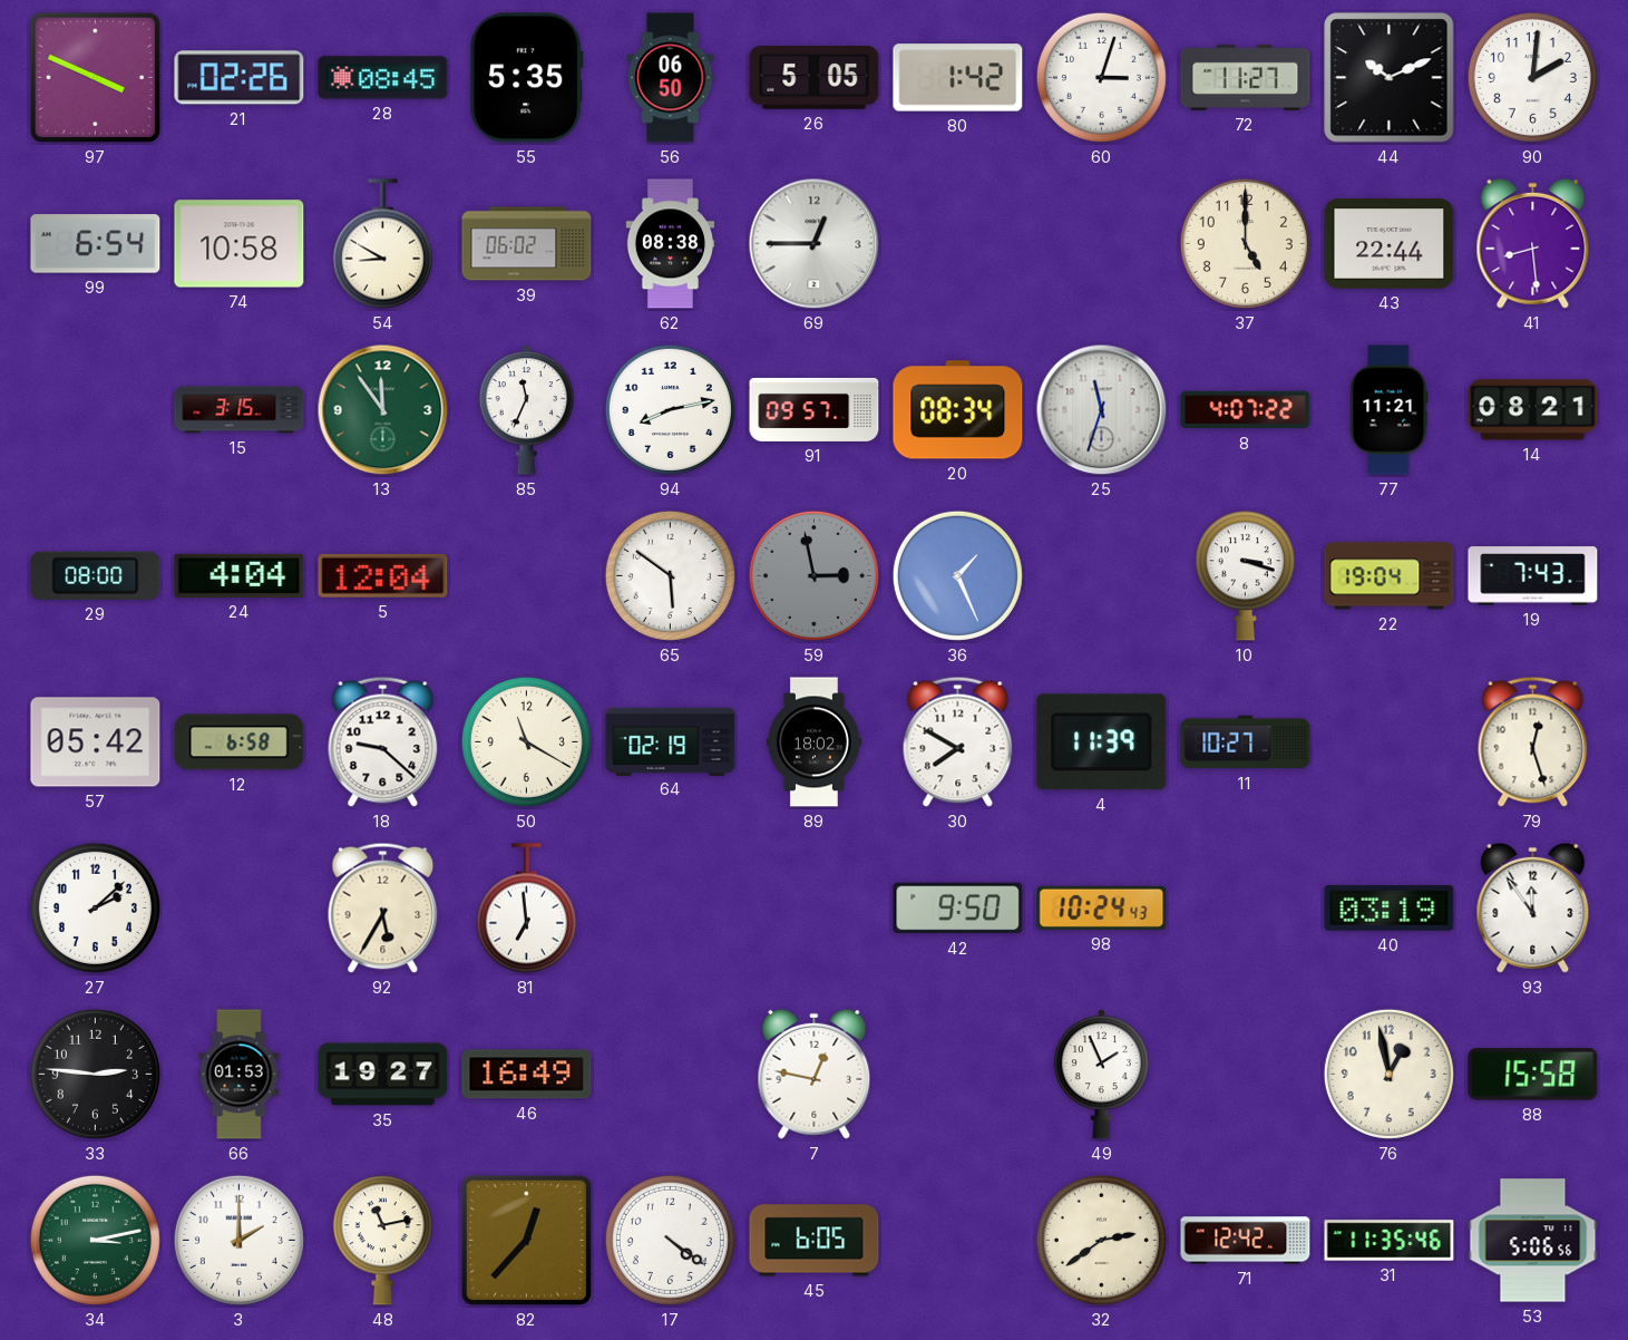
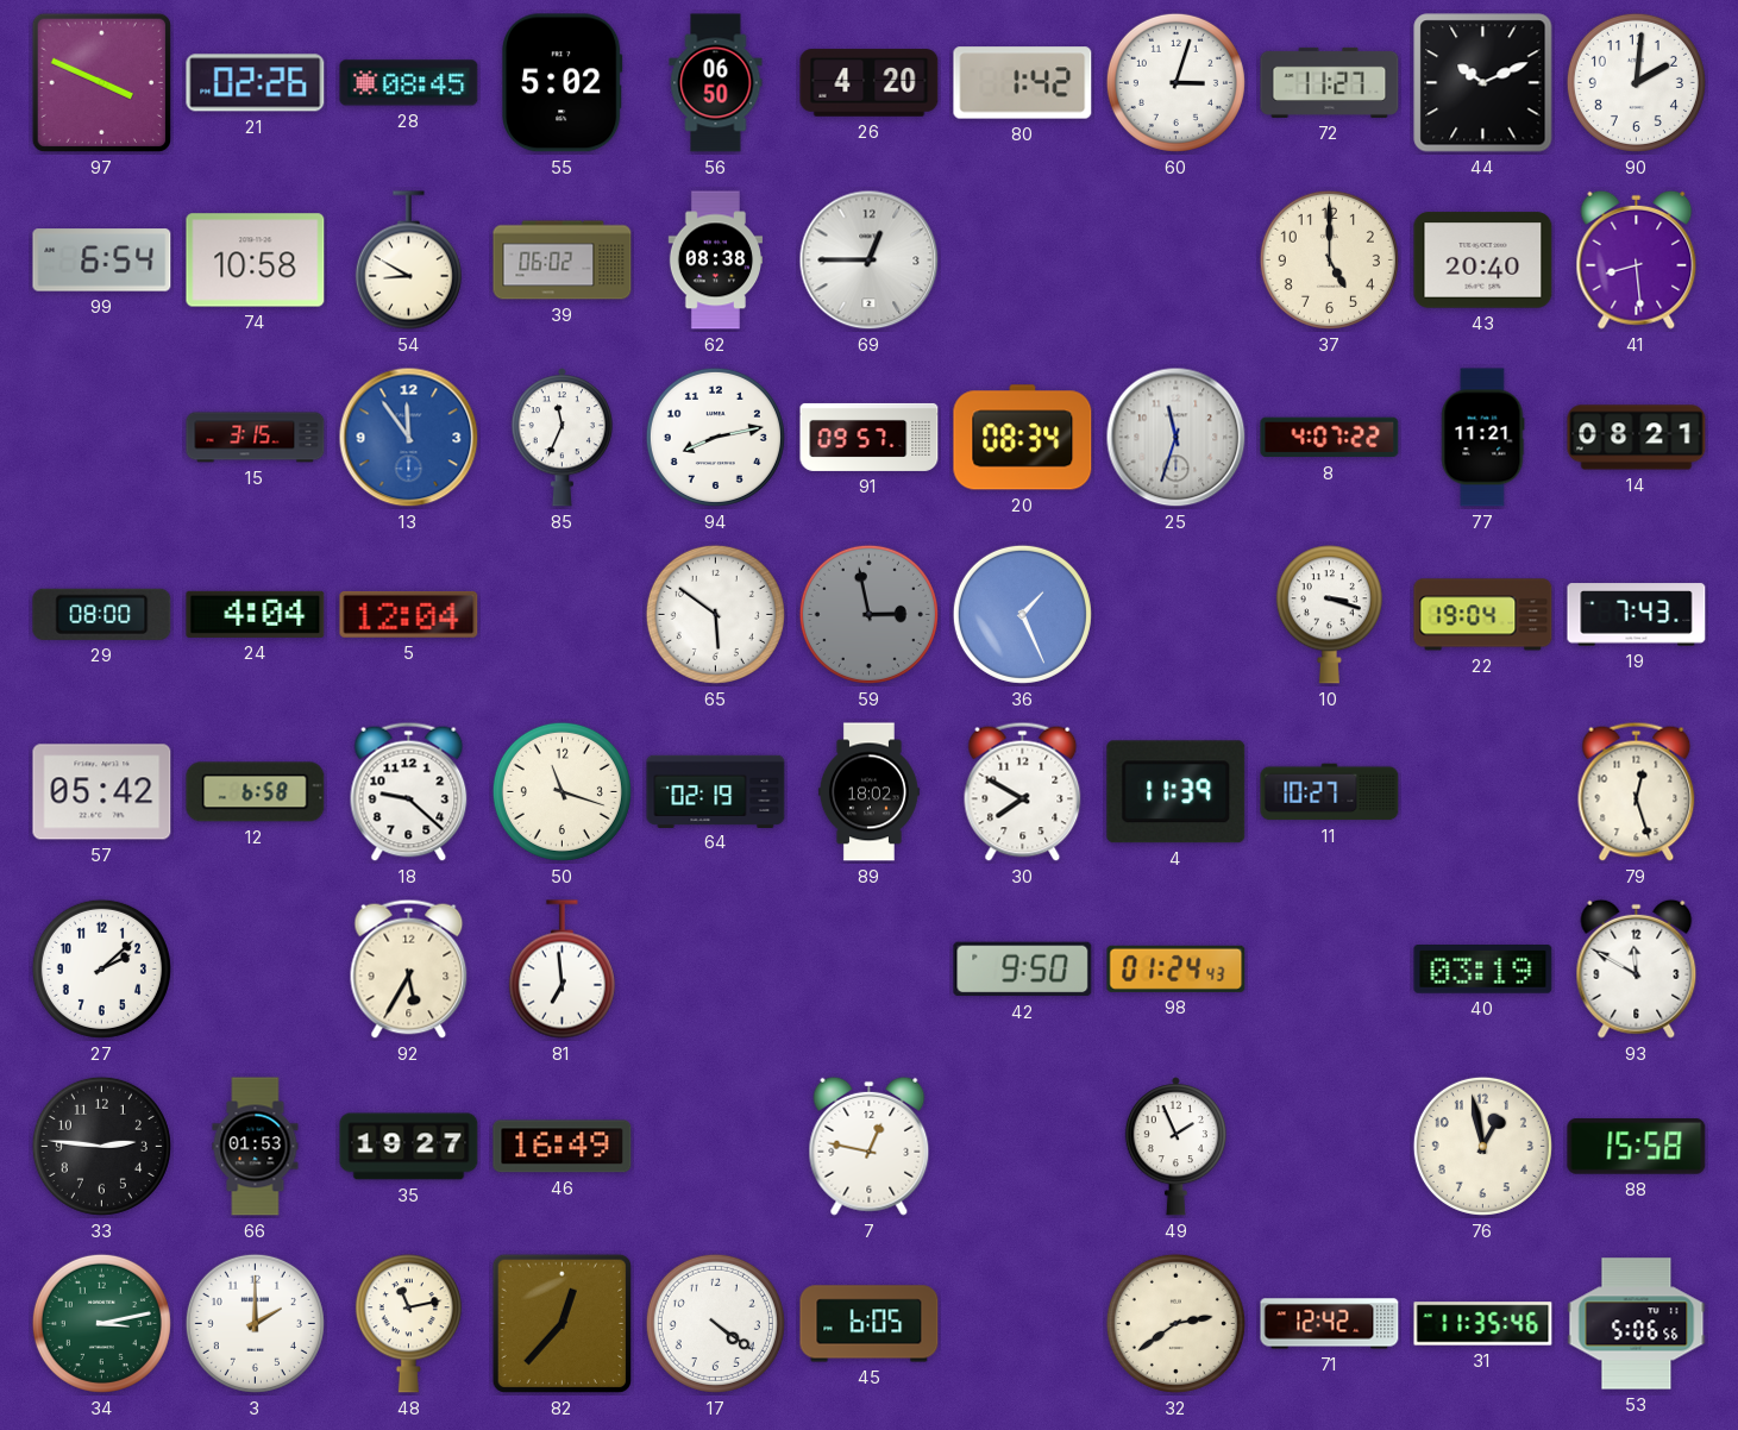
55: 5:35 -> 5:02
26: 5:05 -> 4:20
43: 22:44 -> 20:40
13 dial: green -> blue
50: 11:20 -> 11:18
98: 10:24 -> 01:24
93: 11:54 -> 11:50
